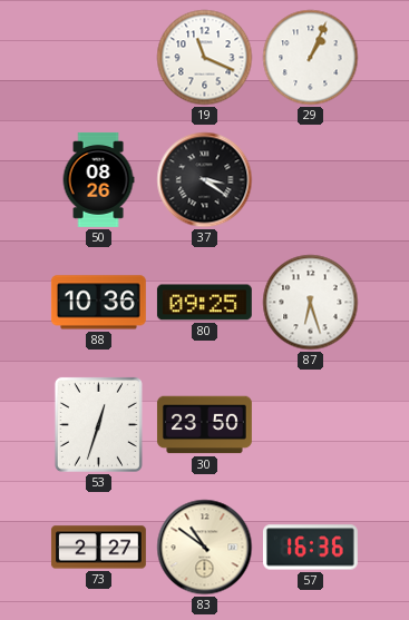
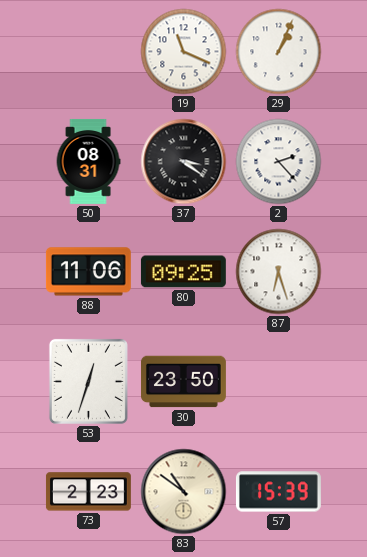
50: 08:26 -> 08:31
2: none -> 2:23
88: 10:36 -> 11:06
73: 2:27 -> 2:23
57: 16:36 -> 15:39
